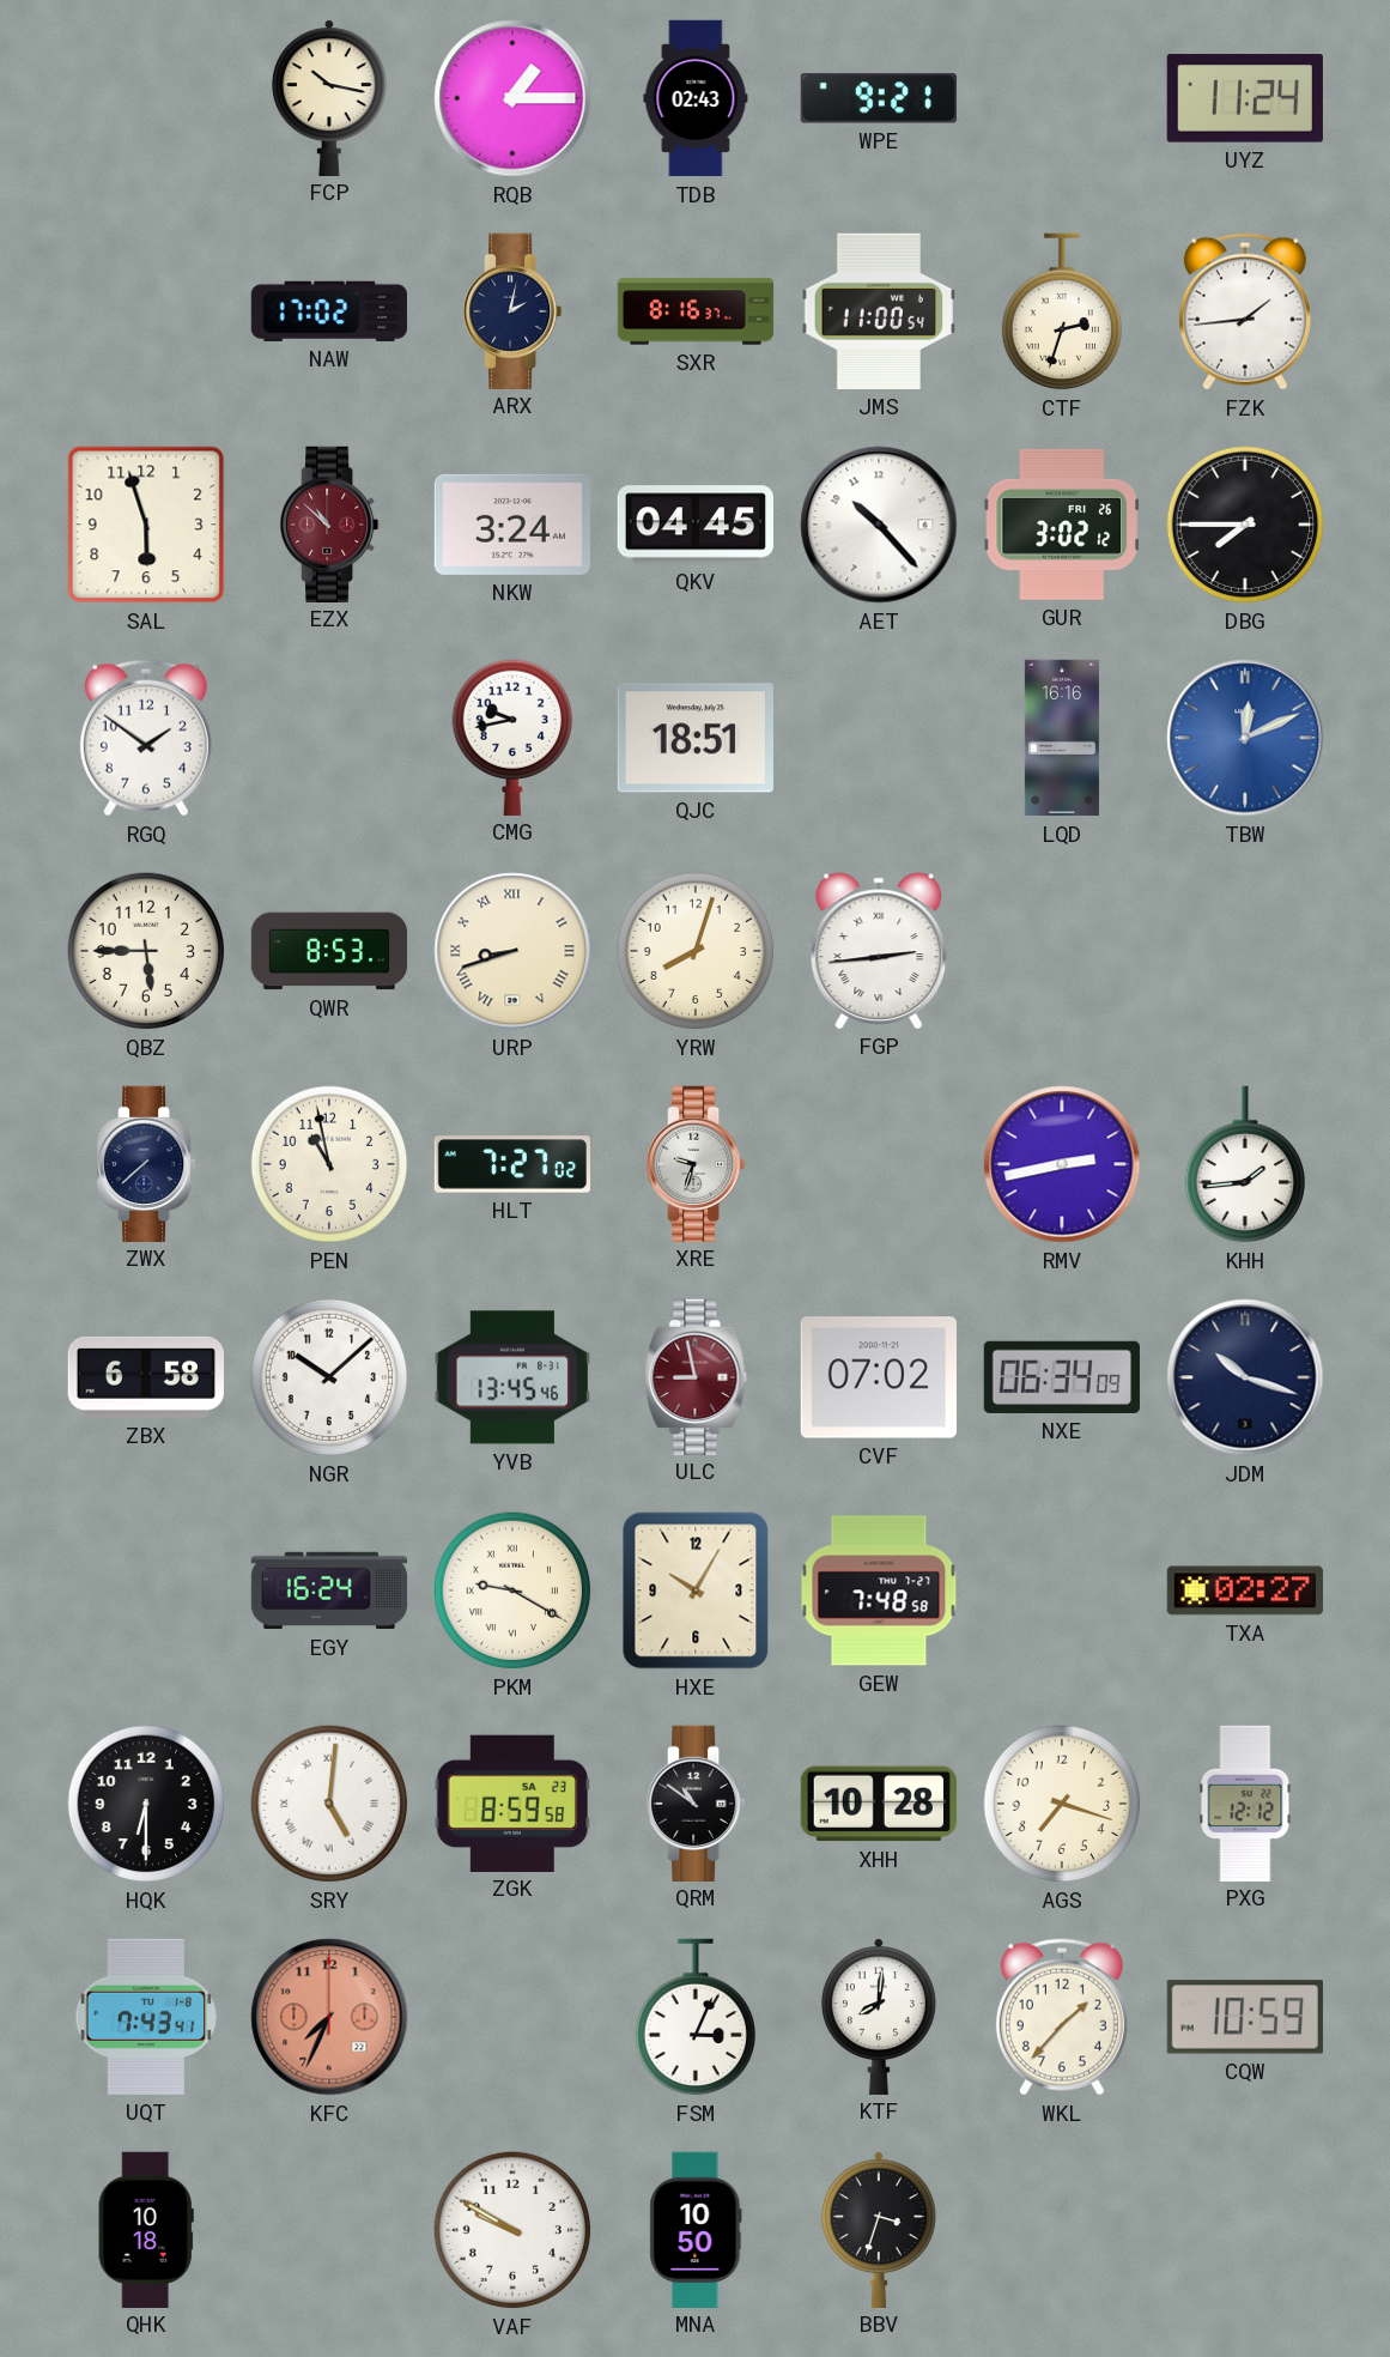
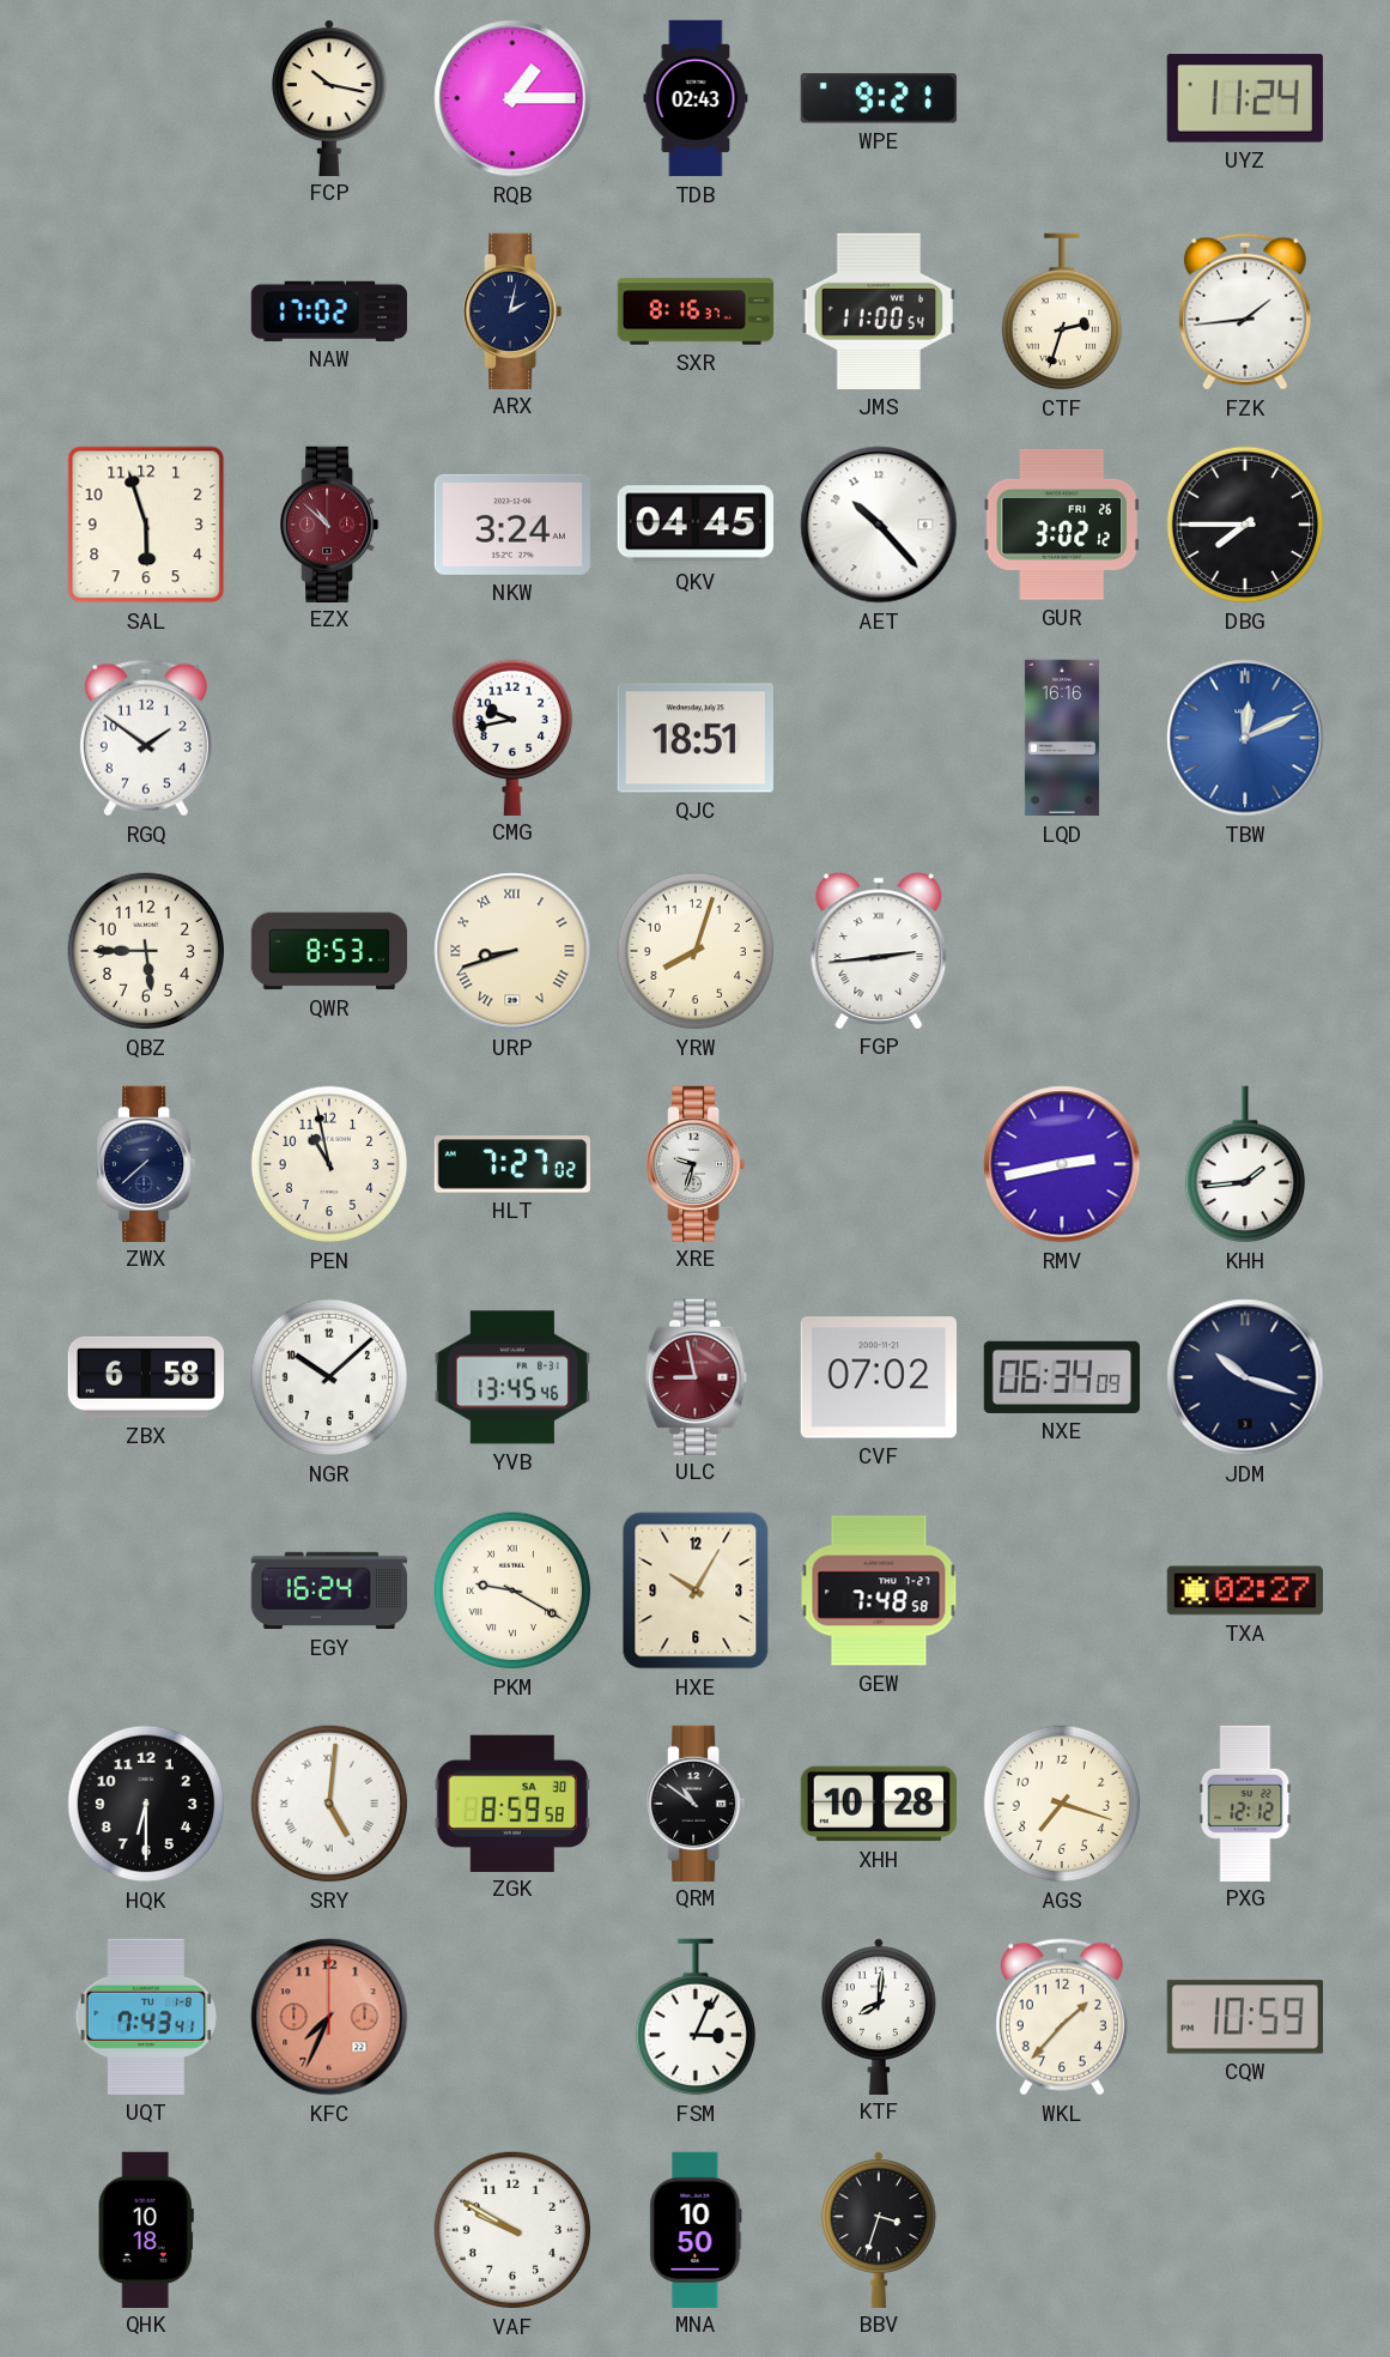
ZGK date: SA 23 -> SA 30
